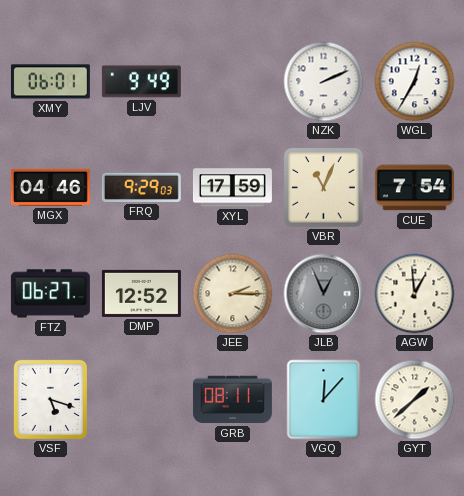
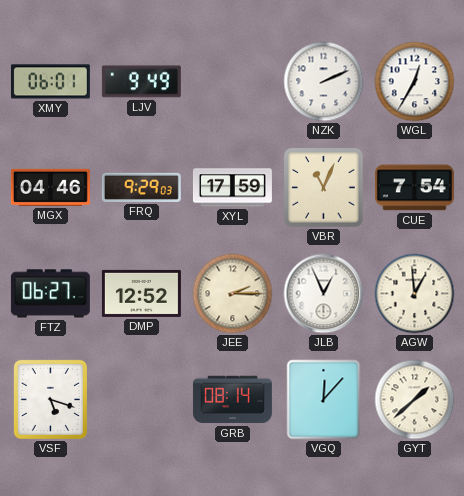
JLB dial: grey -> white
GRB: 08:11 -> 08:14
